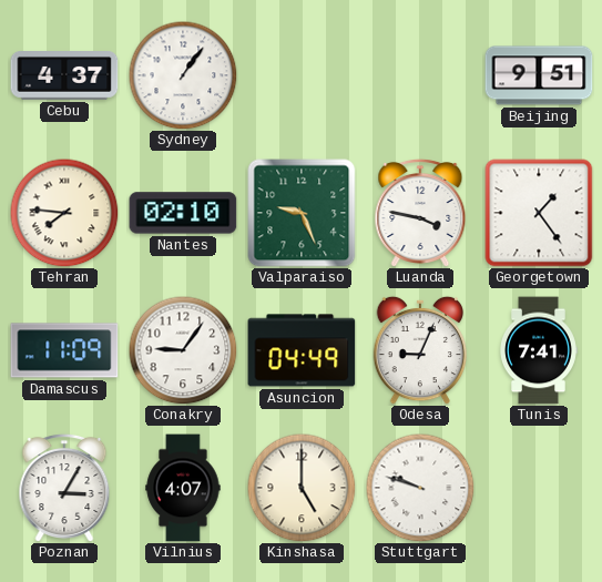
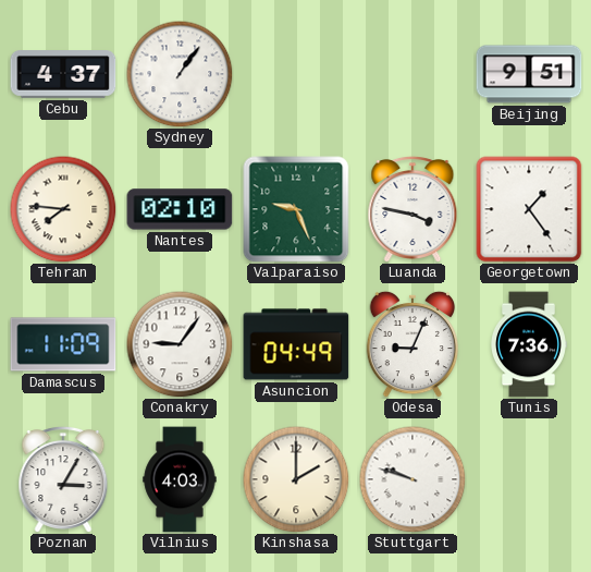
Tunis: 7:41 -> 7:36
Vilnius: 4:07 -> 4:03
Kinshasa: 5:00 -> 2:00
